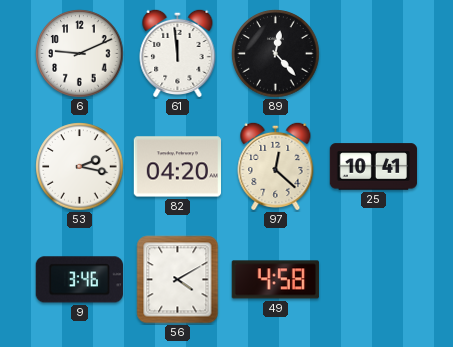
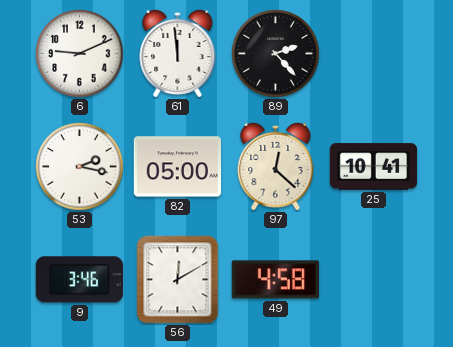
89: 12:23 -> 2:23
82: 04:20 -> 05:00
56: 4:10 -> 12:10
